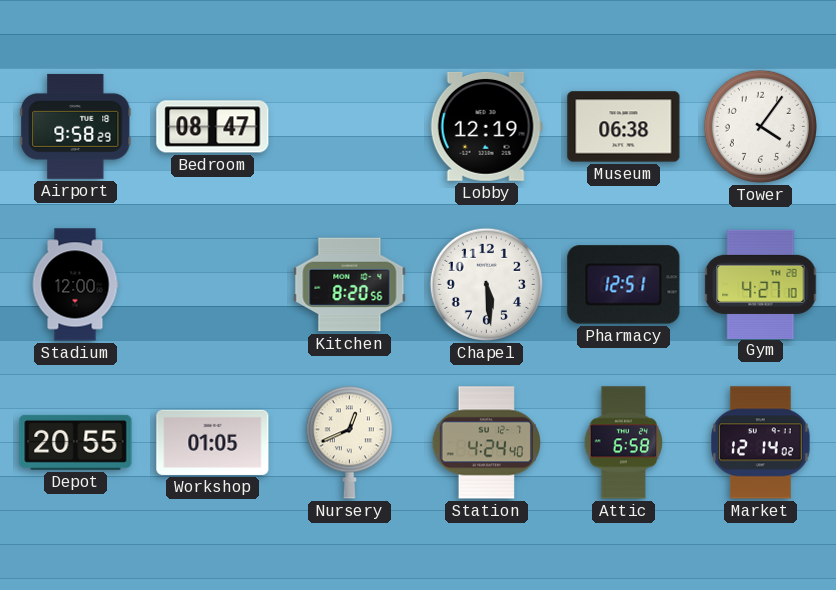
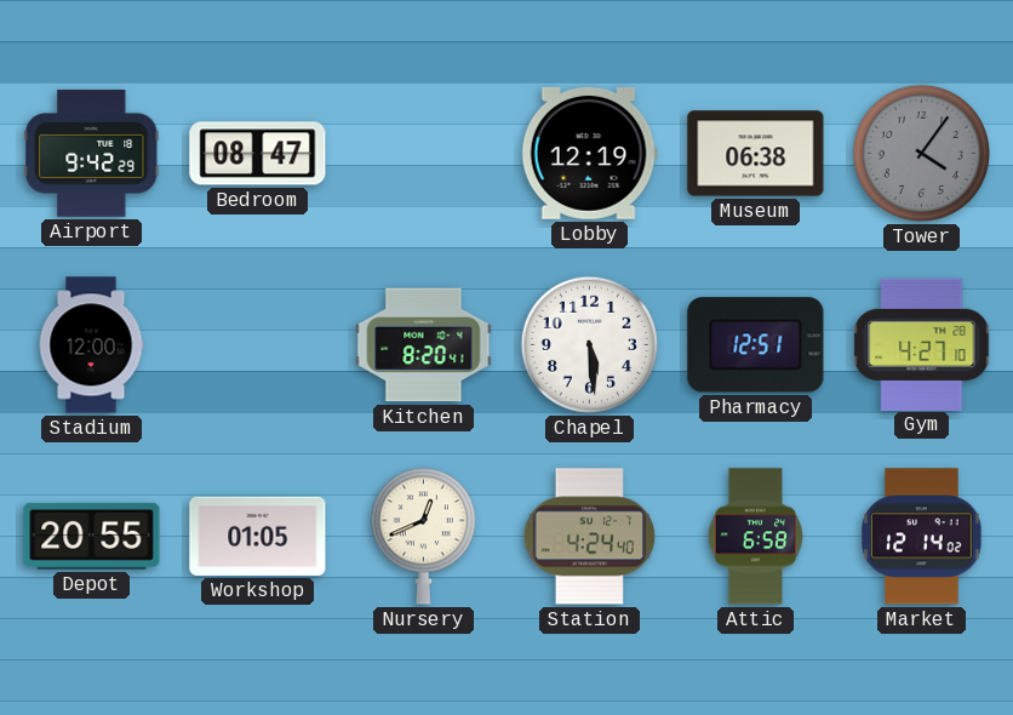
Airport: 9:58 -> 9:42
Tower dial: white -> grey
Kitchen: 8:20:56 -> 8:20:41
